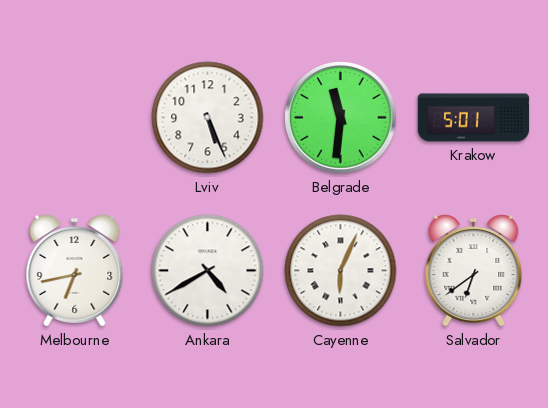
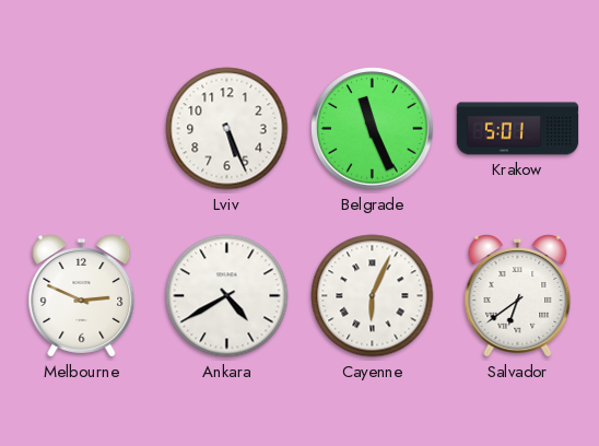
Belgrade: 11:31 -> 11:26
Melbourne: 6:43 -> 2:49
